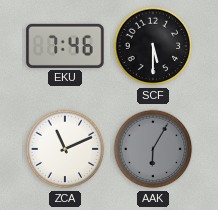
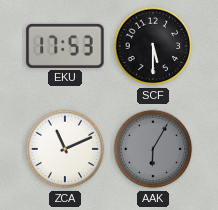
EKU: 7:46 -> 17:53
